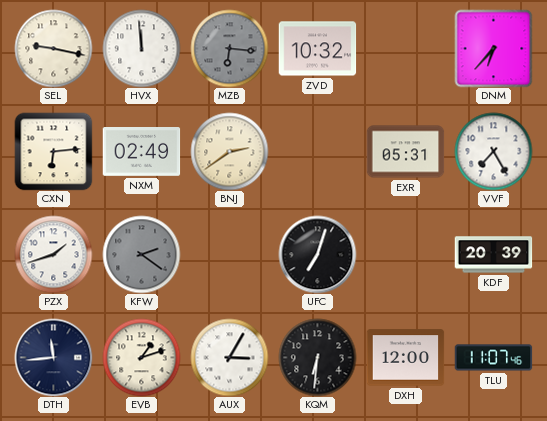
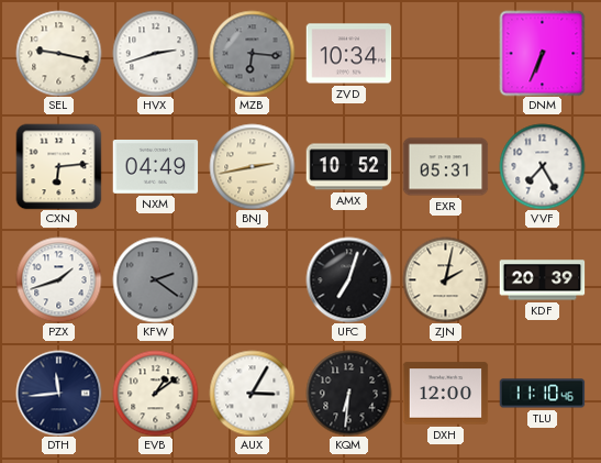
HVX: 11:59 -> 2:42
ZVD: 10:32 -> 10:34
DNM: 6:37 -> 6:34
NXM: 02:49 -> 04:49
BNJ: 2:39 -> 2:43
AMX: none -> 10:52
ZJN: none -> 2:02
EVB: 1:12 -> 1:09
TLU: 11:07 -> 11:10
